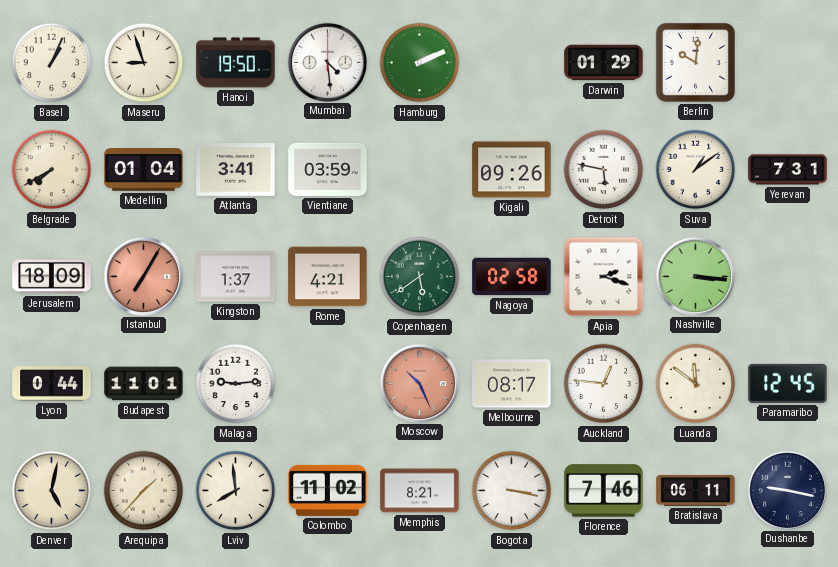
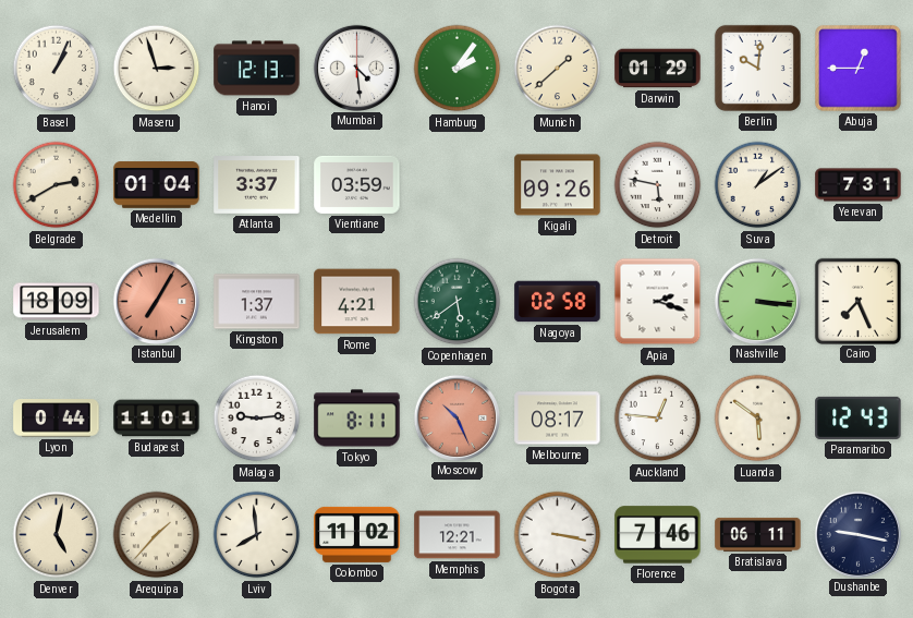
Maseru: 8:57 -> 2:57
Hanoi: 19:50 -> 12:13
Hamburg: 2:11 -> 2:06
Munich: none -> 1:38
Abuja: none -> 12:45
Belgrade: 7:40 -> 2:40
Atlanta: 3:41 -> 3:37
Cairo: none -> 7:26
Tokyo: none -> 8:11
Luanda: 11:51 -> 5:51
Paramaribo: 12:45 -> 12:43
Memphis: 8:21 -> 12:21
